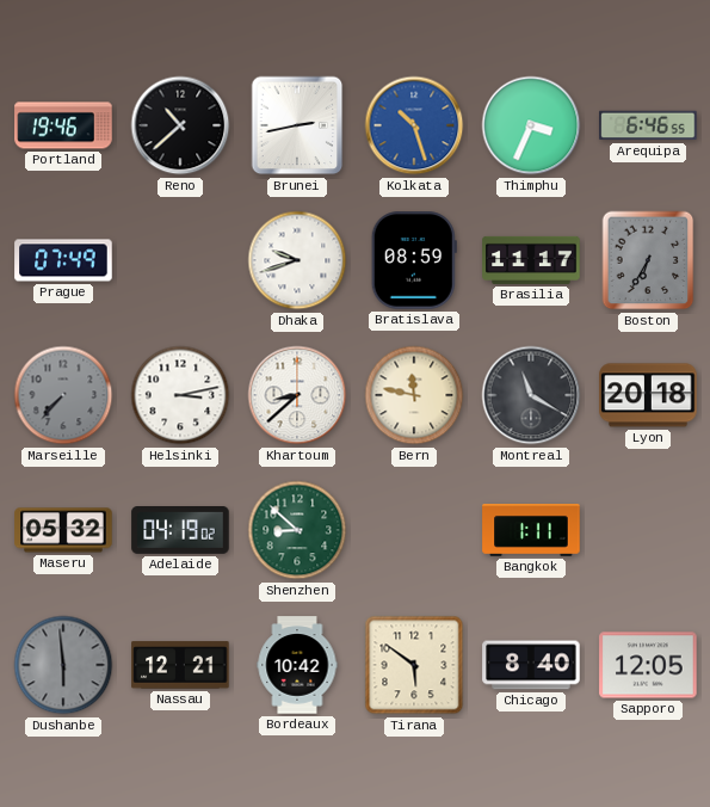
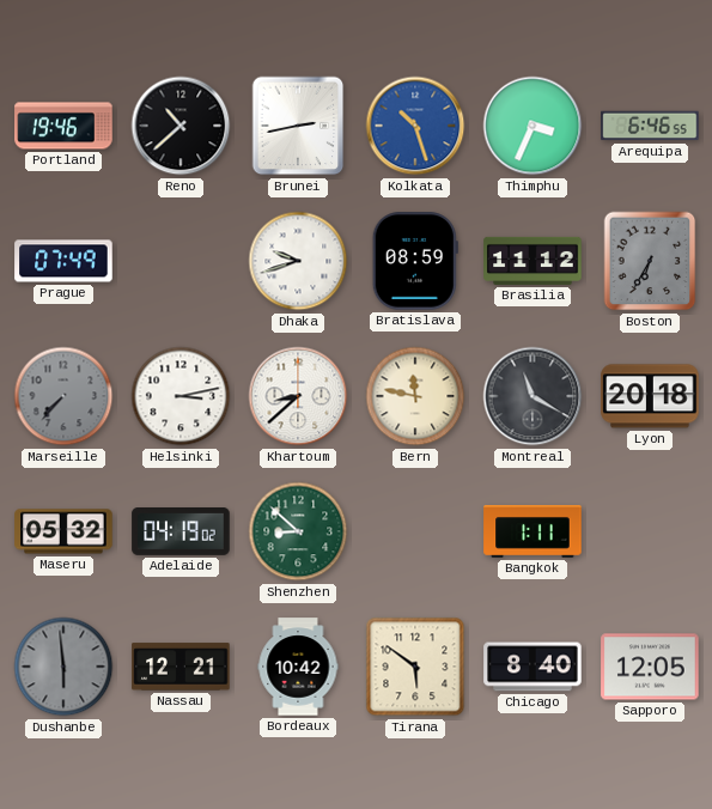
Brasilia: 11:17 -> 11:12
